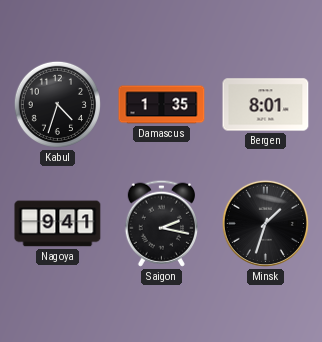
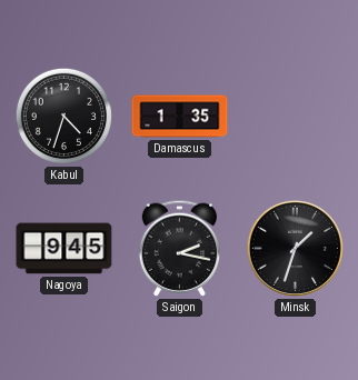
Bergen: 8:01 -> none
Nagoya: 9:41 -> 9:45
